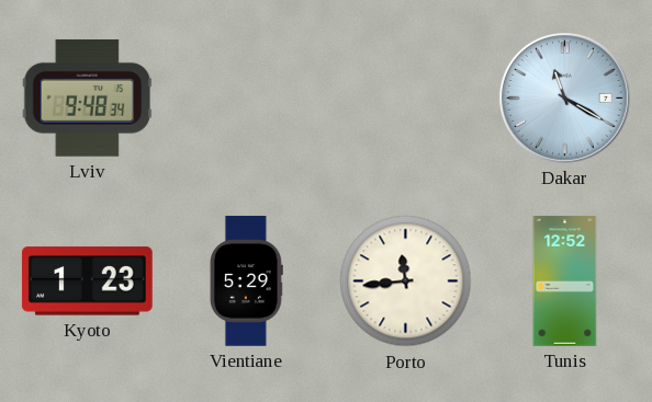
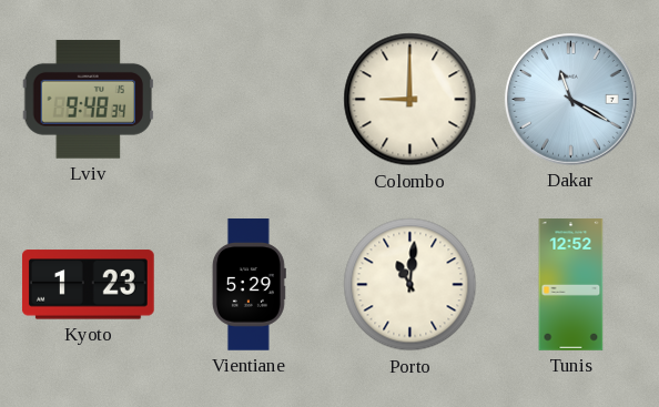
Colombo: none -> 9:00
Porto: 11:44 -> 11:01
